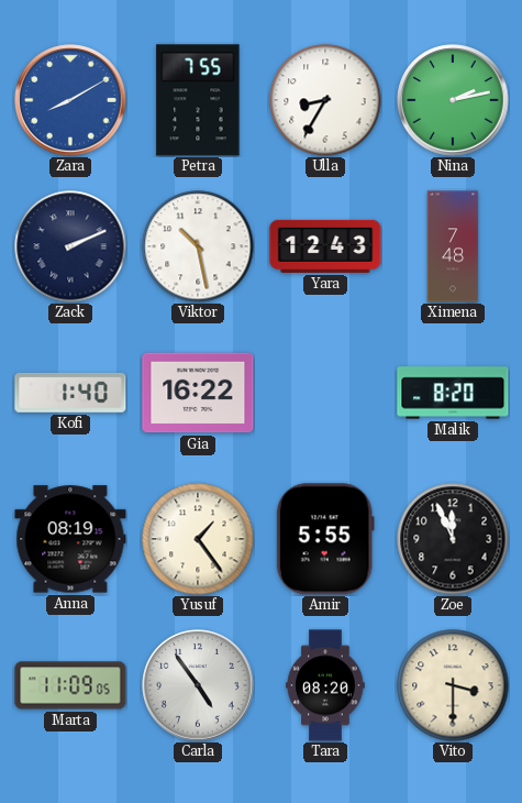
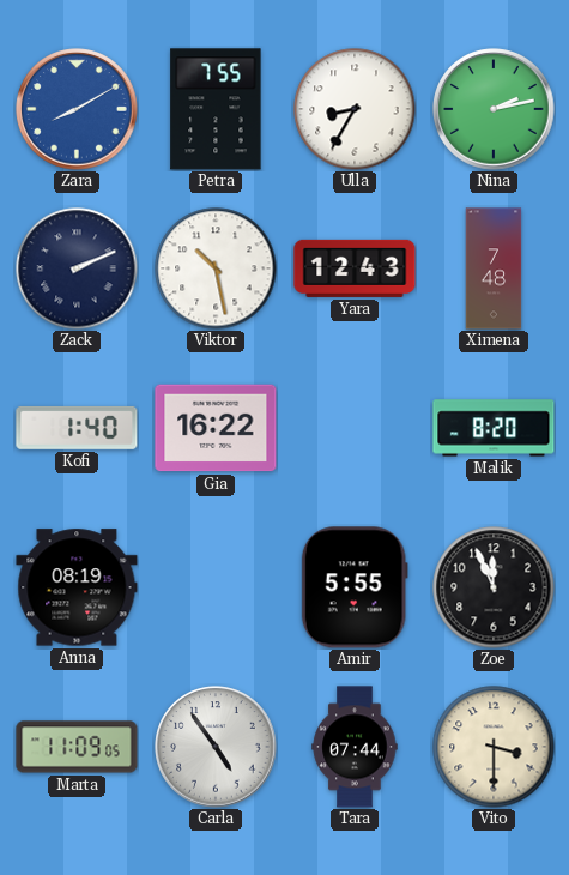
Yusuf: 1:24 -> none
Tara: 08:20 -> 07:44
